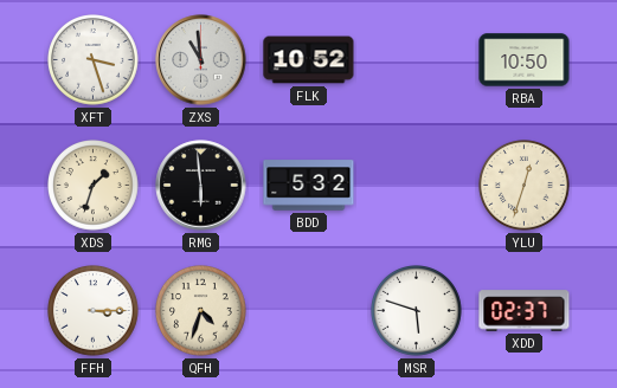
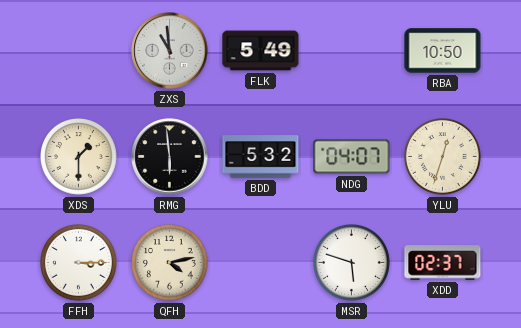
XFT: 3:27 -> none
FLK: 10:52 -> 5:49
XDS: 1:33 -> 1:30
NDG: none -> 04:07
QFH: 4:33 -> 4:13
